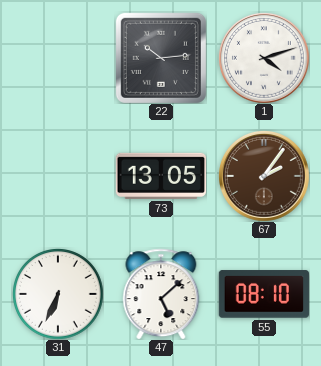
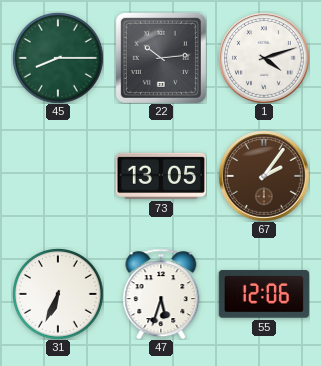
45: none -> 8:15
47: 5:08 -> 5:33
55: 08:10 -> 12:06
